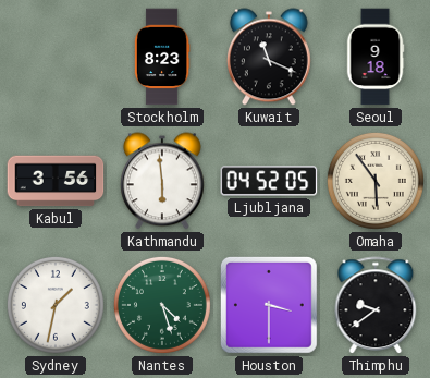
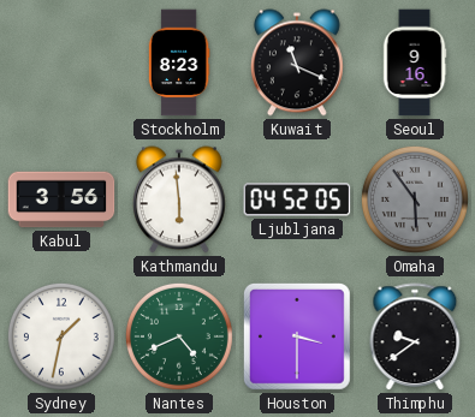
Seoul: 9:18 -> 9:16
Omaha dial: cream -> grey
Nantes: 4:27 -> 4:41
